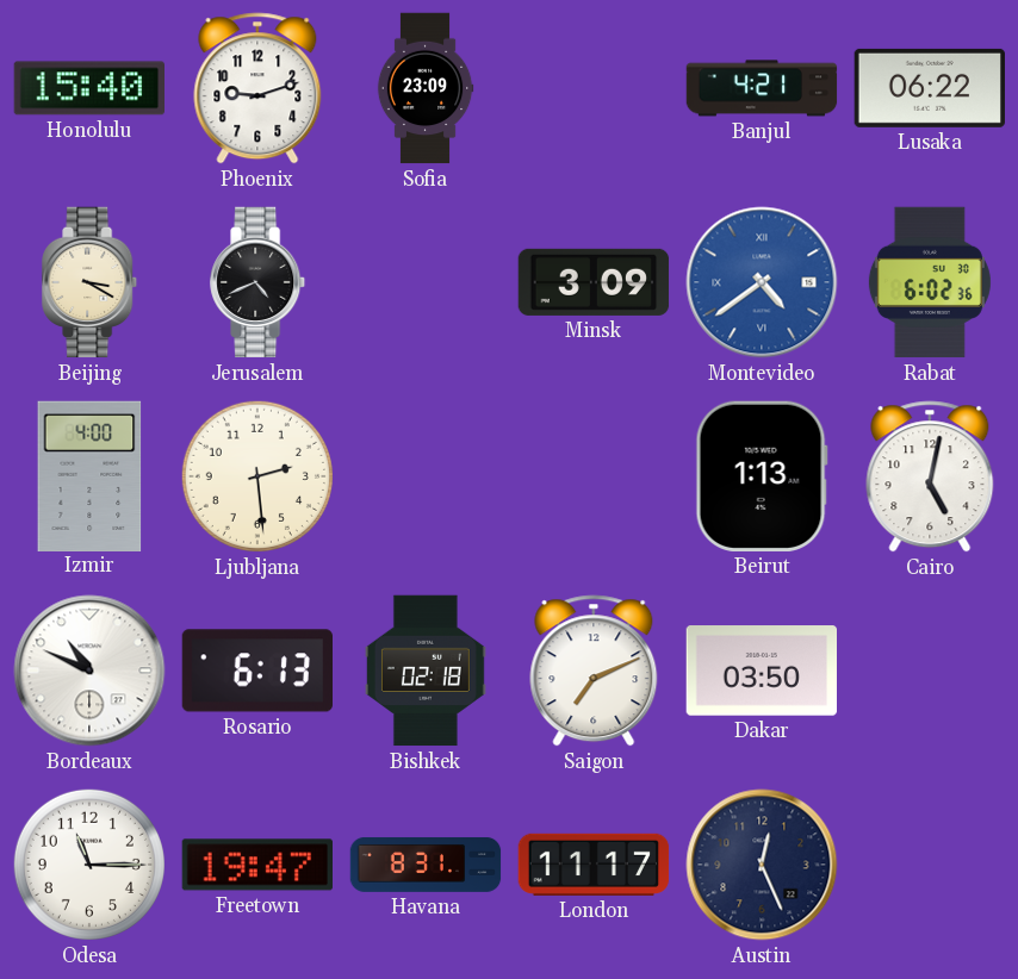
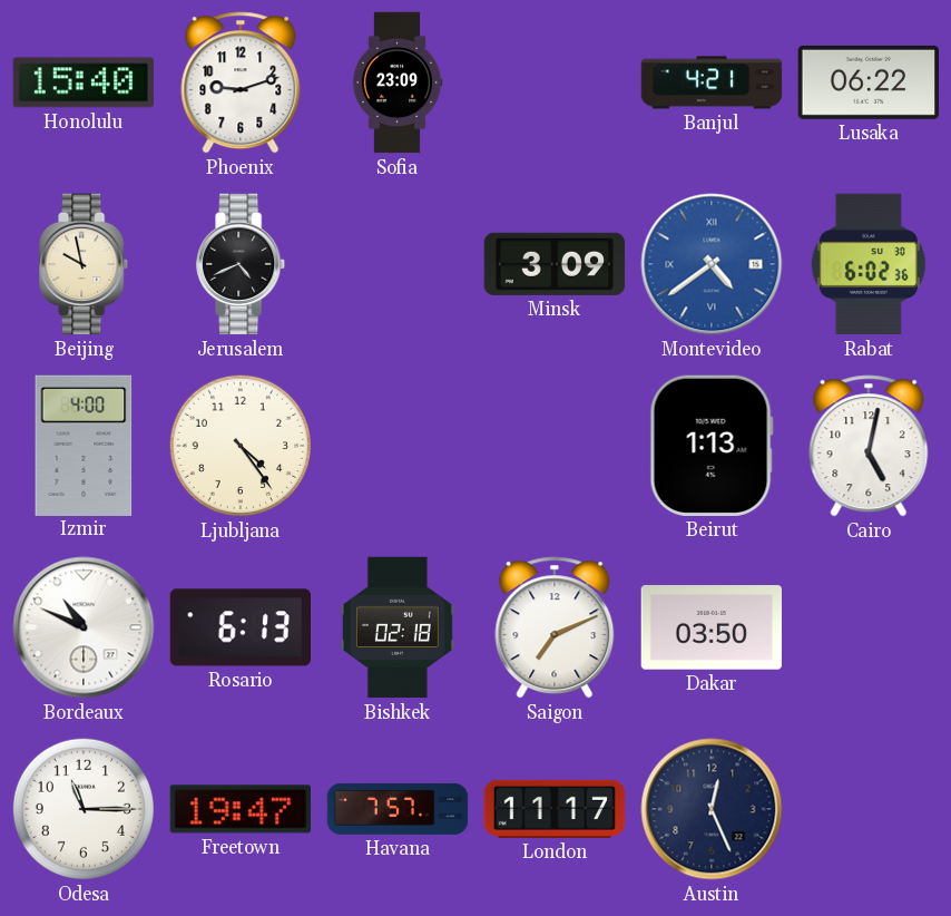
Beijing: 3:20 -> 9:58
Ljubljana: 2:29 -> 4:24
Havana: 8:31 -> 7:57
